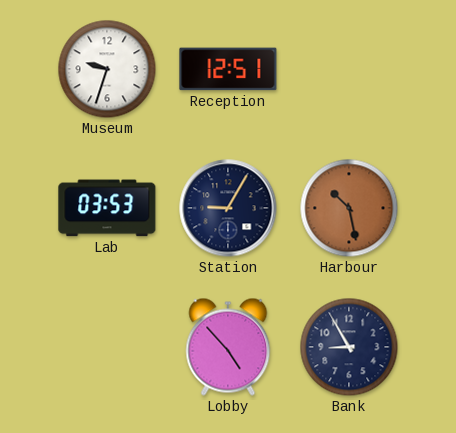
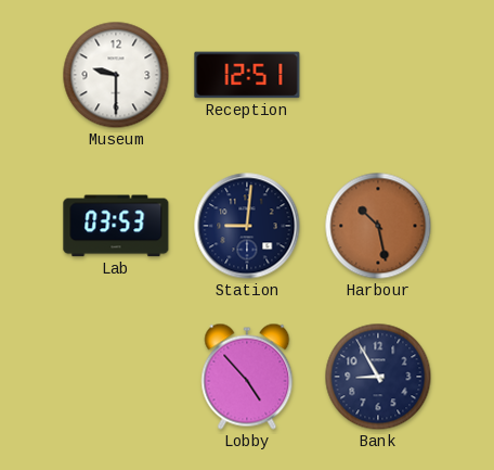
Museum: 9:33 -> 9:30
Station: 9:05 -> 9:01
